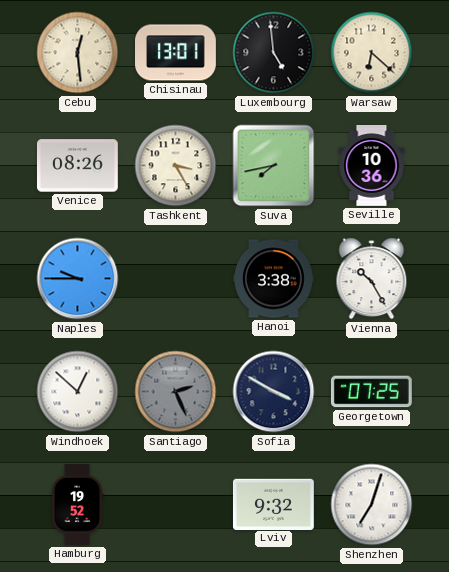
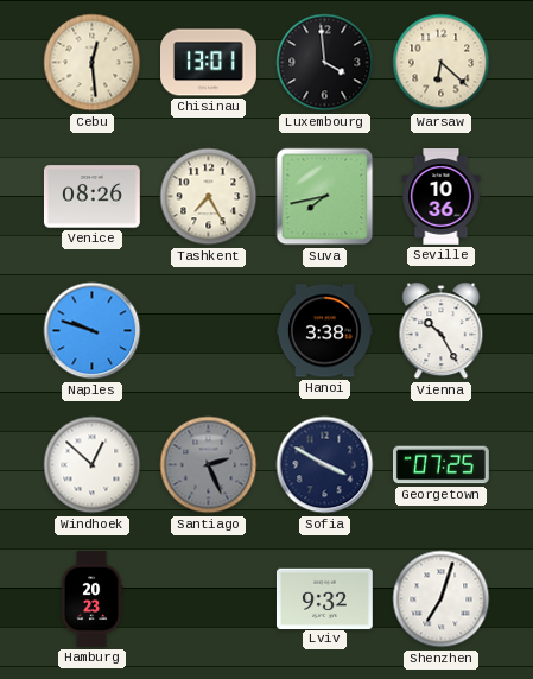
Luxembourg: 4:59 -> 3:59
Tashkent: 3:25 -> 7:25
Naples: 9:45 -> 9:48
Hamburg: 19:52 -> 20:23
